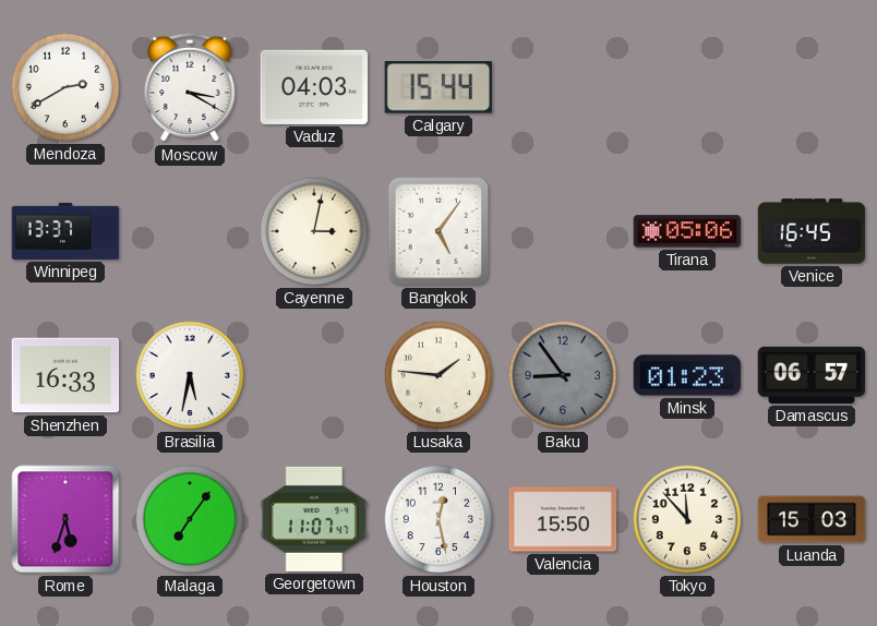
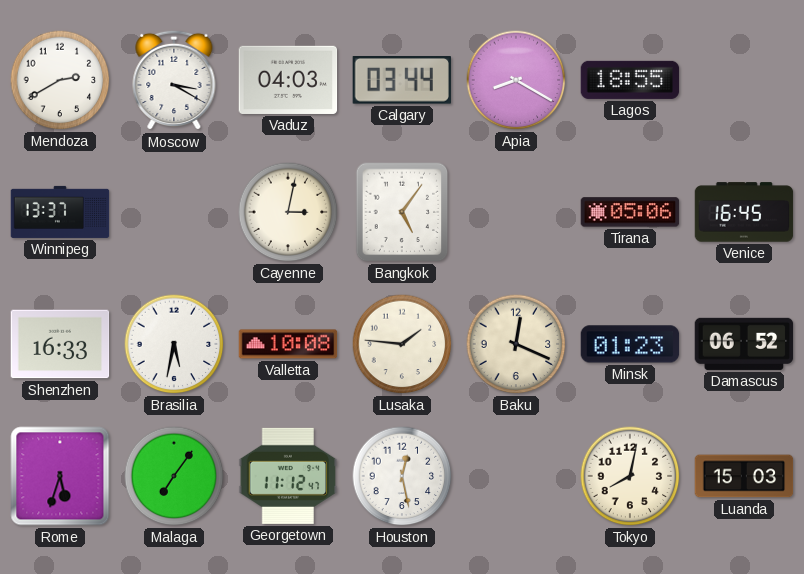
Calgary: 15:44 -> 03:44
Apia: none -> 8:20
Lagos: none -> 18:55
Valletta: none -> 10:08
Baku: 8:54 -> 12:19
Baku dial: grey -> cream
Damascus: 06:57 -> 06:52
Georgetown: 11:07 -> 11:12
Valencia: 15:50 -> none
Tokyo: 11:53 -> 8:02
